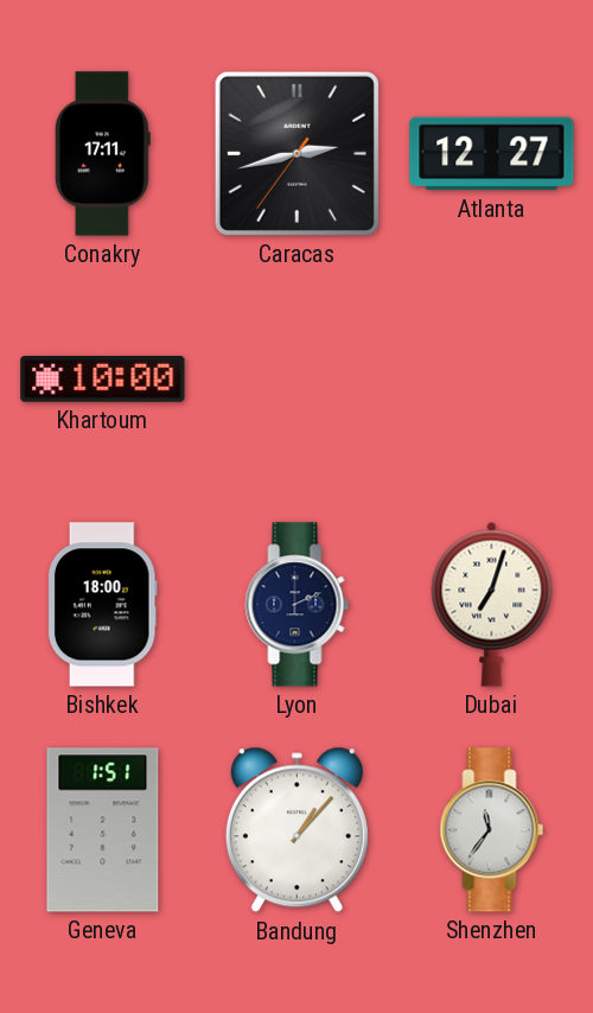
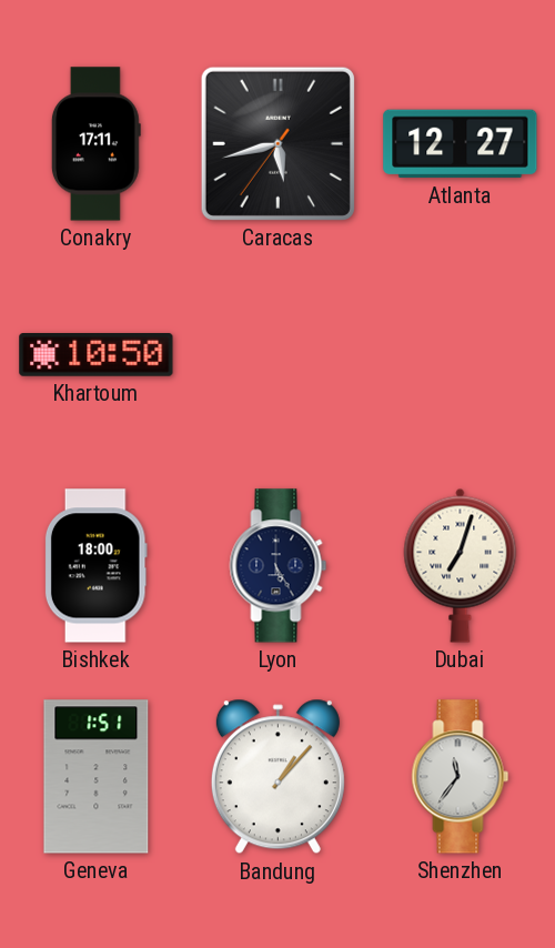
Caracas: 2:42 -> 5:42
Khartoum: 10:00 -> 10:50
Lyon: 2:11 -> 5:25
